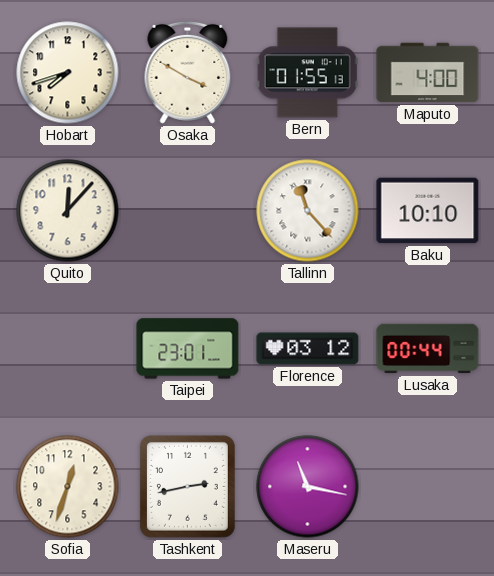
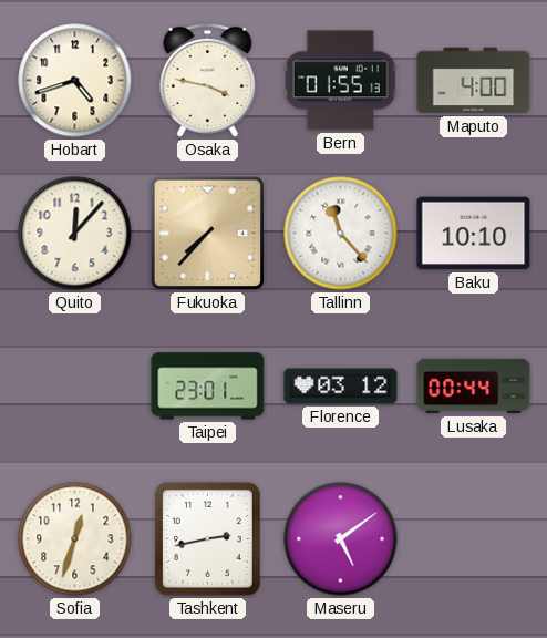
Hobart: 7:42 -> 4:42
Osaka: 3:50 -> 3:47
Fukuoka: none -> 7:37
Maseru: 11:17 -> 5:09
